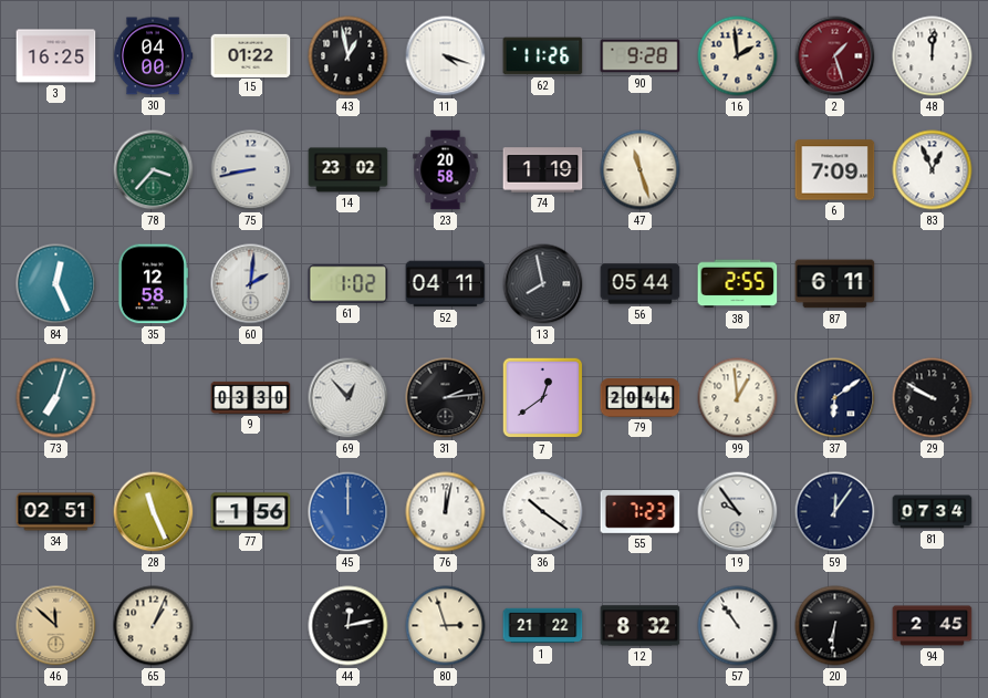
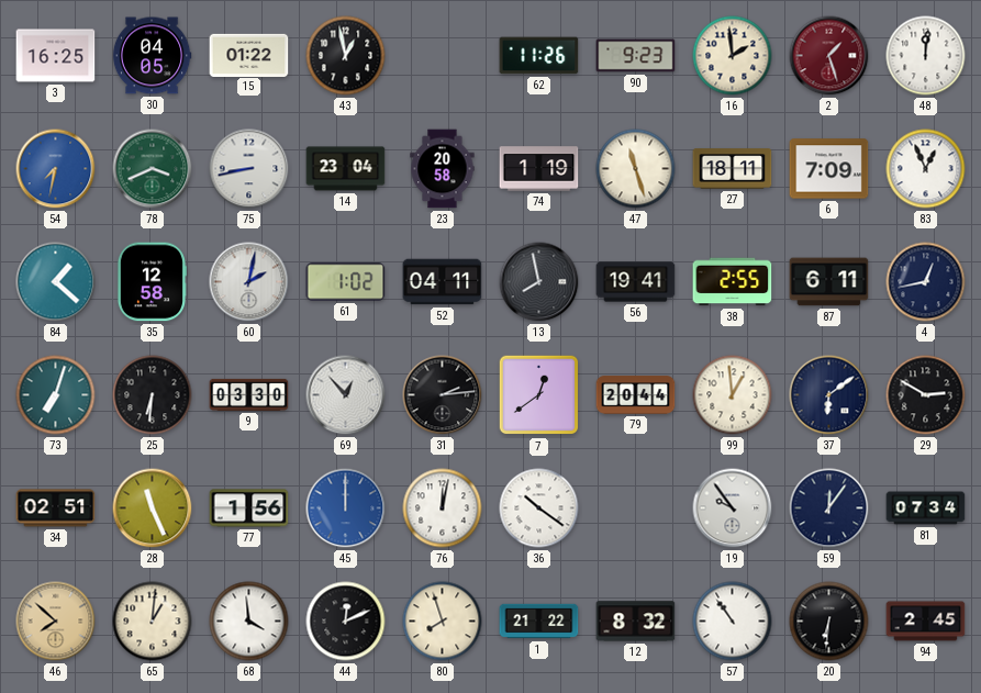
30: 04:00 -> 04:05
11: 4:18 -> none
90: 9:28 -> 9:23
54: none -> 7:32
78: 3:37 -> 3:41
14: 23:02 -> 23:04
27: none -> 18:11
84: 12:26 -> 1:22
60: 2:01 -> 2:02
56: 05:44 -> 19:41
4: none -> 12:43
25: none -> 6:31
29: 9:50 -> 2:50
55: 7:23 -> none
46: 11:52 -> 7:52
65: 1:04 -> 1:01
68: none -> 3:59
44: 12:13 -> 12:11
80: 2:57 -> 7:57
